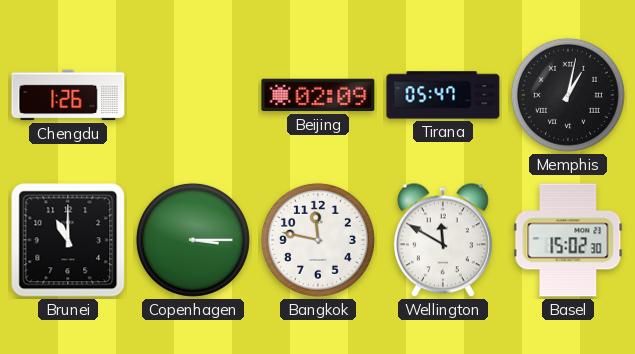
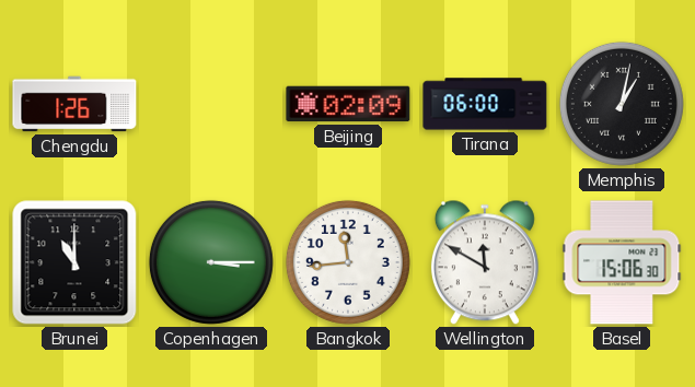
Tirana: 05:47 -> 06:00
Bangkok: 11:47 -> 11:44
Basel: 15:02 -> 15:06
